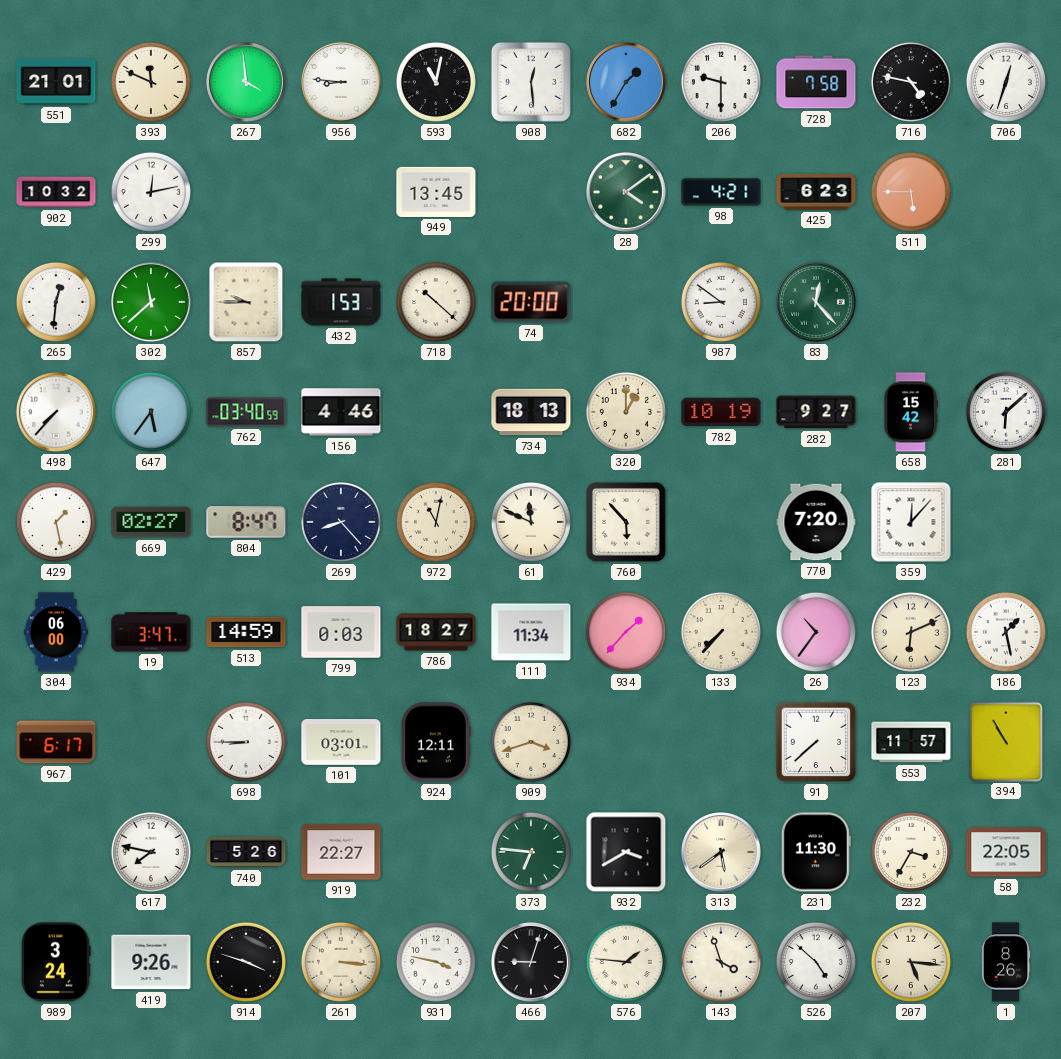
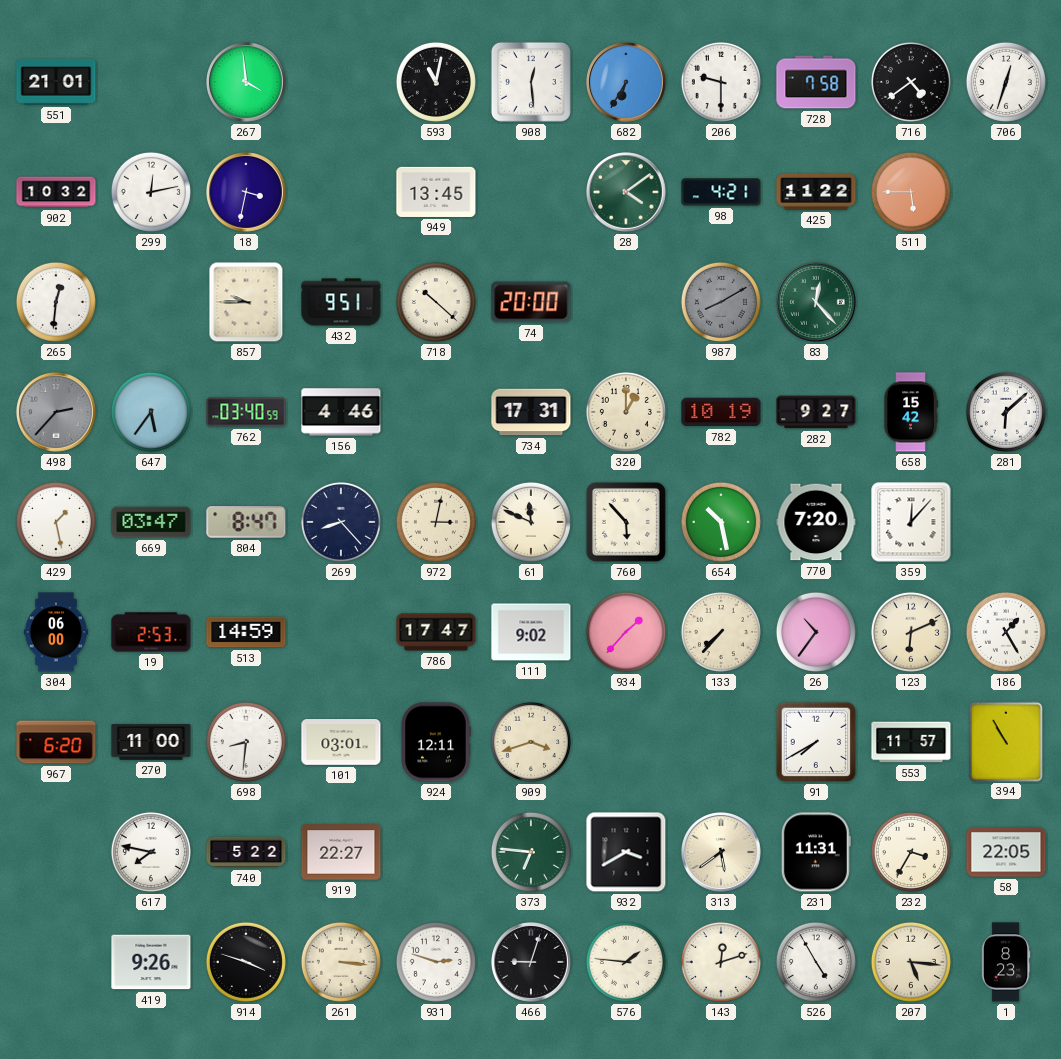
393: 11:49 -> none
956: 8:46 -> none
682: 1:35 -> 6:35
716: 4:47 -> 4:39
18: none -> 3:32
425: 6:23 -> 11:22
302: 11:38 -> none
432: 1:53 -> 9:51
987: 8:51 -> 8:10
987 dial: white -> grey
498: 7:37 -> 2:37
498 dial: white -> grey
734: 18:13 -> 17:31
669: 02:27 -> 03:47
972: 11:02 -> 3:02
654: none -> 10:28
19: 3:47 -> 2:53
799: 0:03 -> none
786: 18:27 -> 17:47
111: 11:34 -> 9:02
186: 1:28 -> 1:25
967: 6:17 -> 6:20
270: none -> 11:00
698: 8:45 -> 8:31
91: 7:38 -> 7:40
740: 5:26 -> 5:22
231: 11:30 -> 11:31
989: 3:24 -> none
931: 3:47 -> 2:48
143: 3:57 -> 12:12
526: 4:52 -> 4:55
1: 8:26 -> 8:23
